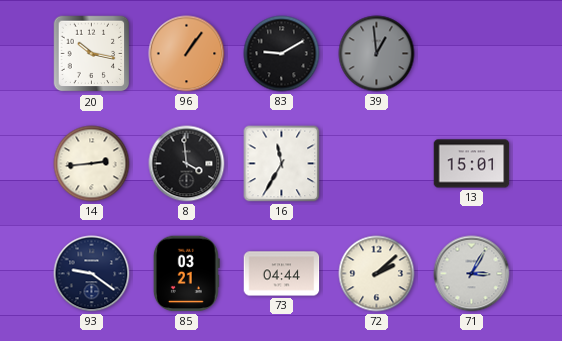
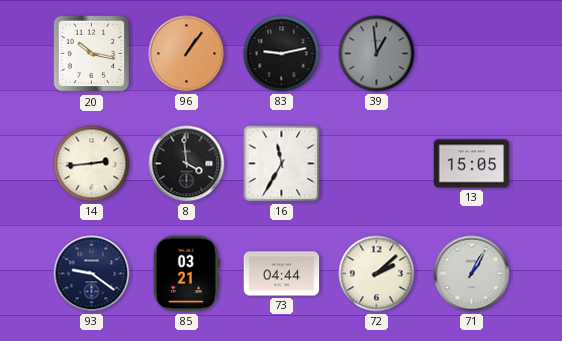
83: 9:10 -> 9:13
13: 15:01 -> 15:05
71: 3:05 -> 1:05
